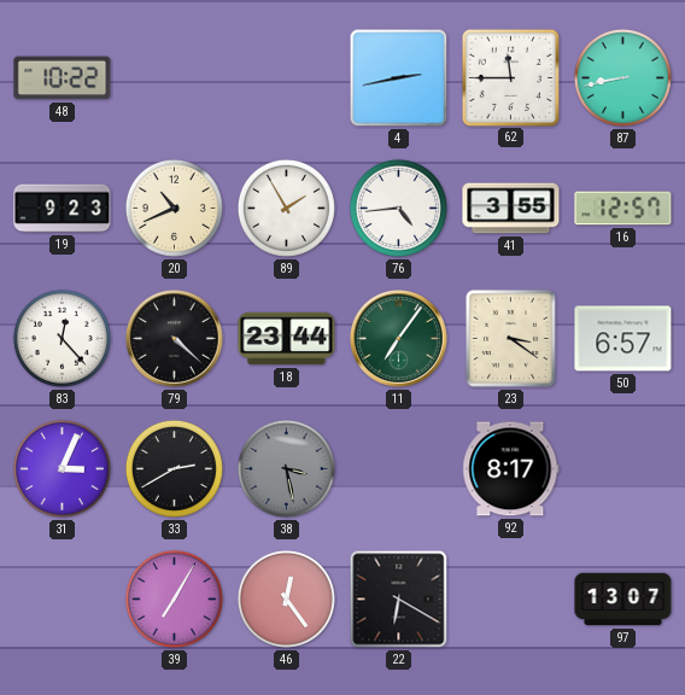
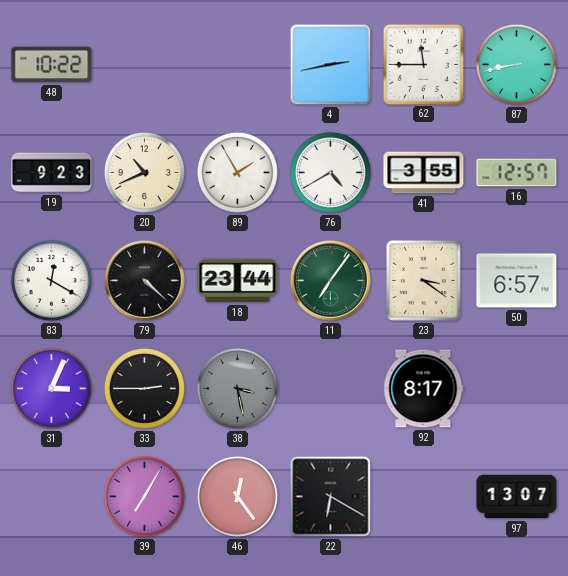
76: 4:44 -> 4:40
83: 12:23 -> 12:20
33: 2:40 -> 2:45
